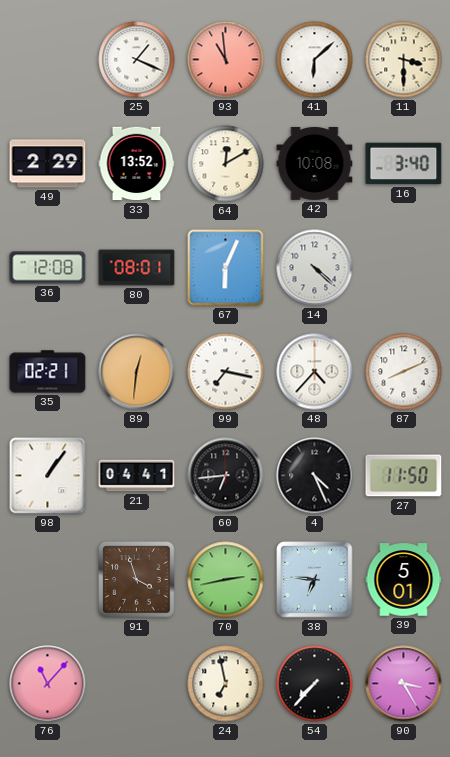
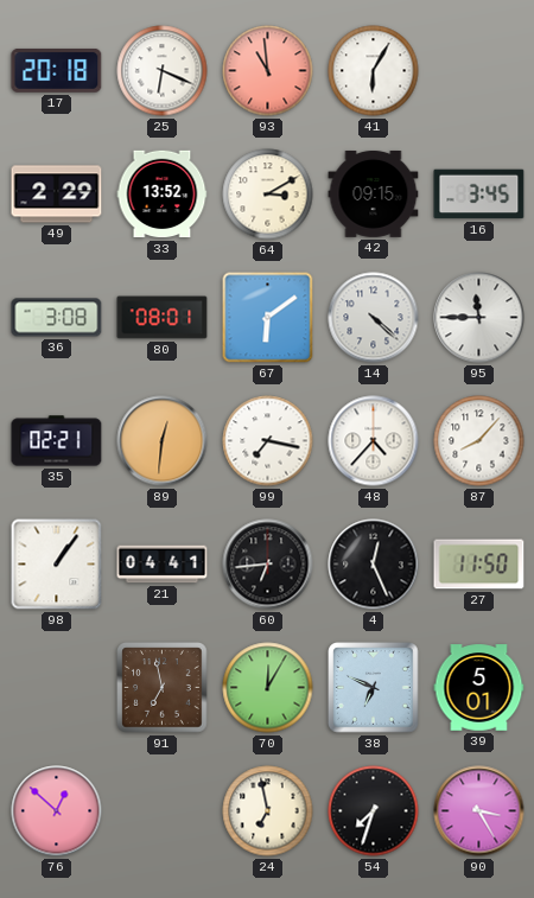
17: none -> 20:18
25: 1:19 -> 6:19
41: 6:08 -> 6:05
11: 3:30 -> none
64: 12:10 -> 3:10
42: 10:08 -> 09:15
16: 3:40 -> 3:45
36: 12:08 -> 3:08
67: 6:04 -> 6:09
95: none -> 11:45
87: 8:11 -> 8:07
4: 4:26 -> 12:26
91: 3:57 -> 6:58
70: 2:43 -> 12:05
38: 6:46 -> 6:49
76: 11:07 -> 12:52
54: 7:37 -> 7:33
